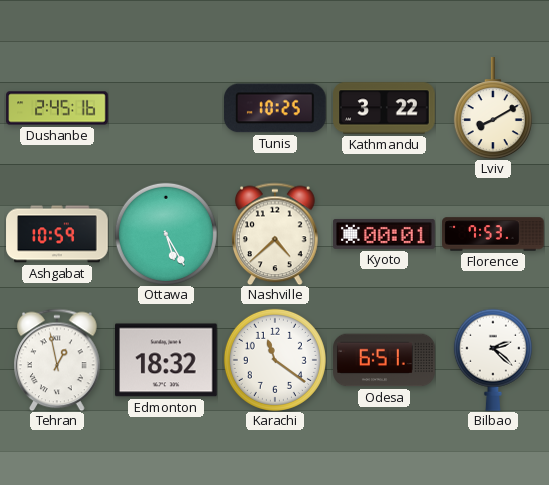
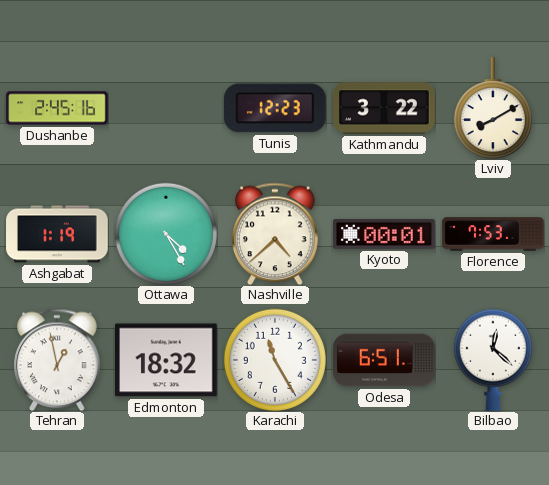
Tunis: 10:25 -> 12:23
Ashgabat: 10:59 -> 1:19
Ottawa: 5:25 -> 4:25
Karachi: 11:21 -> 11:25
Bilbao: 2:22 -> 12:22
